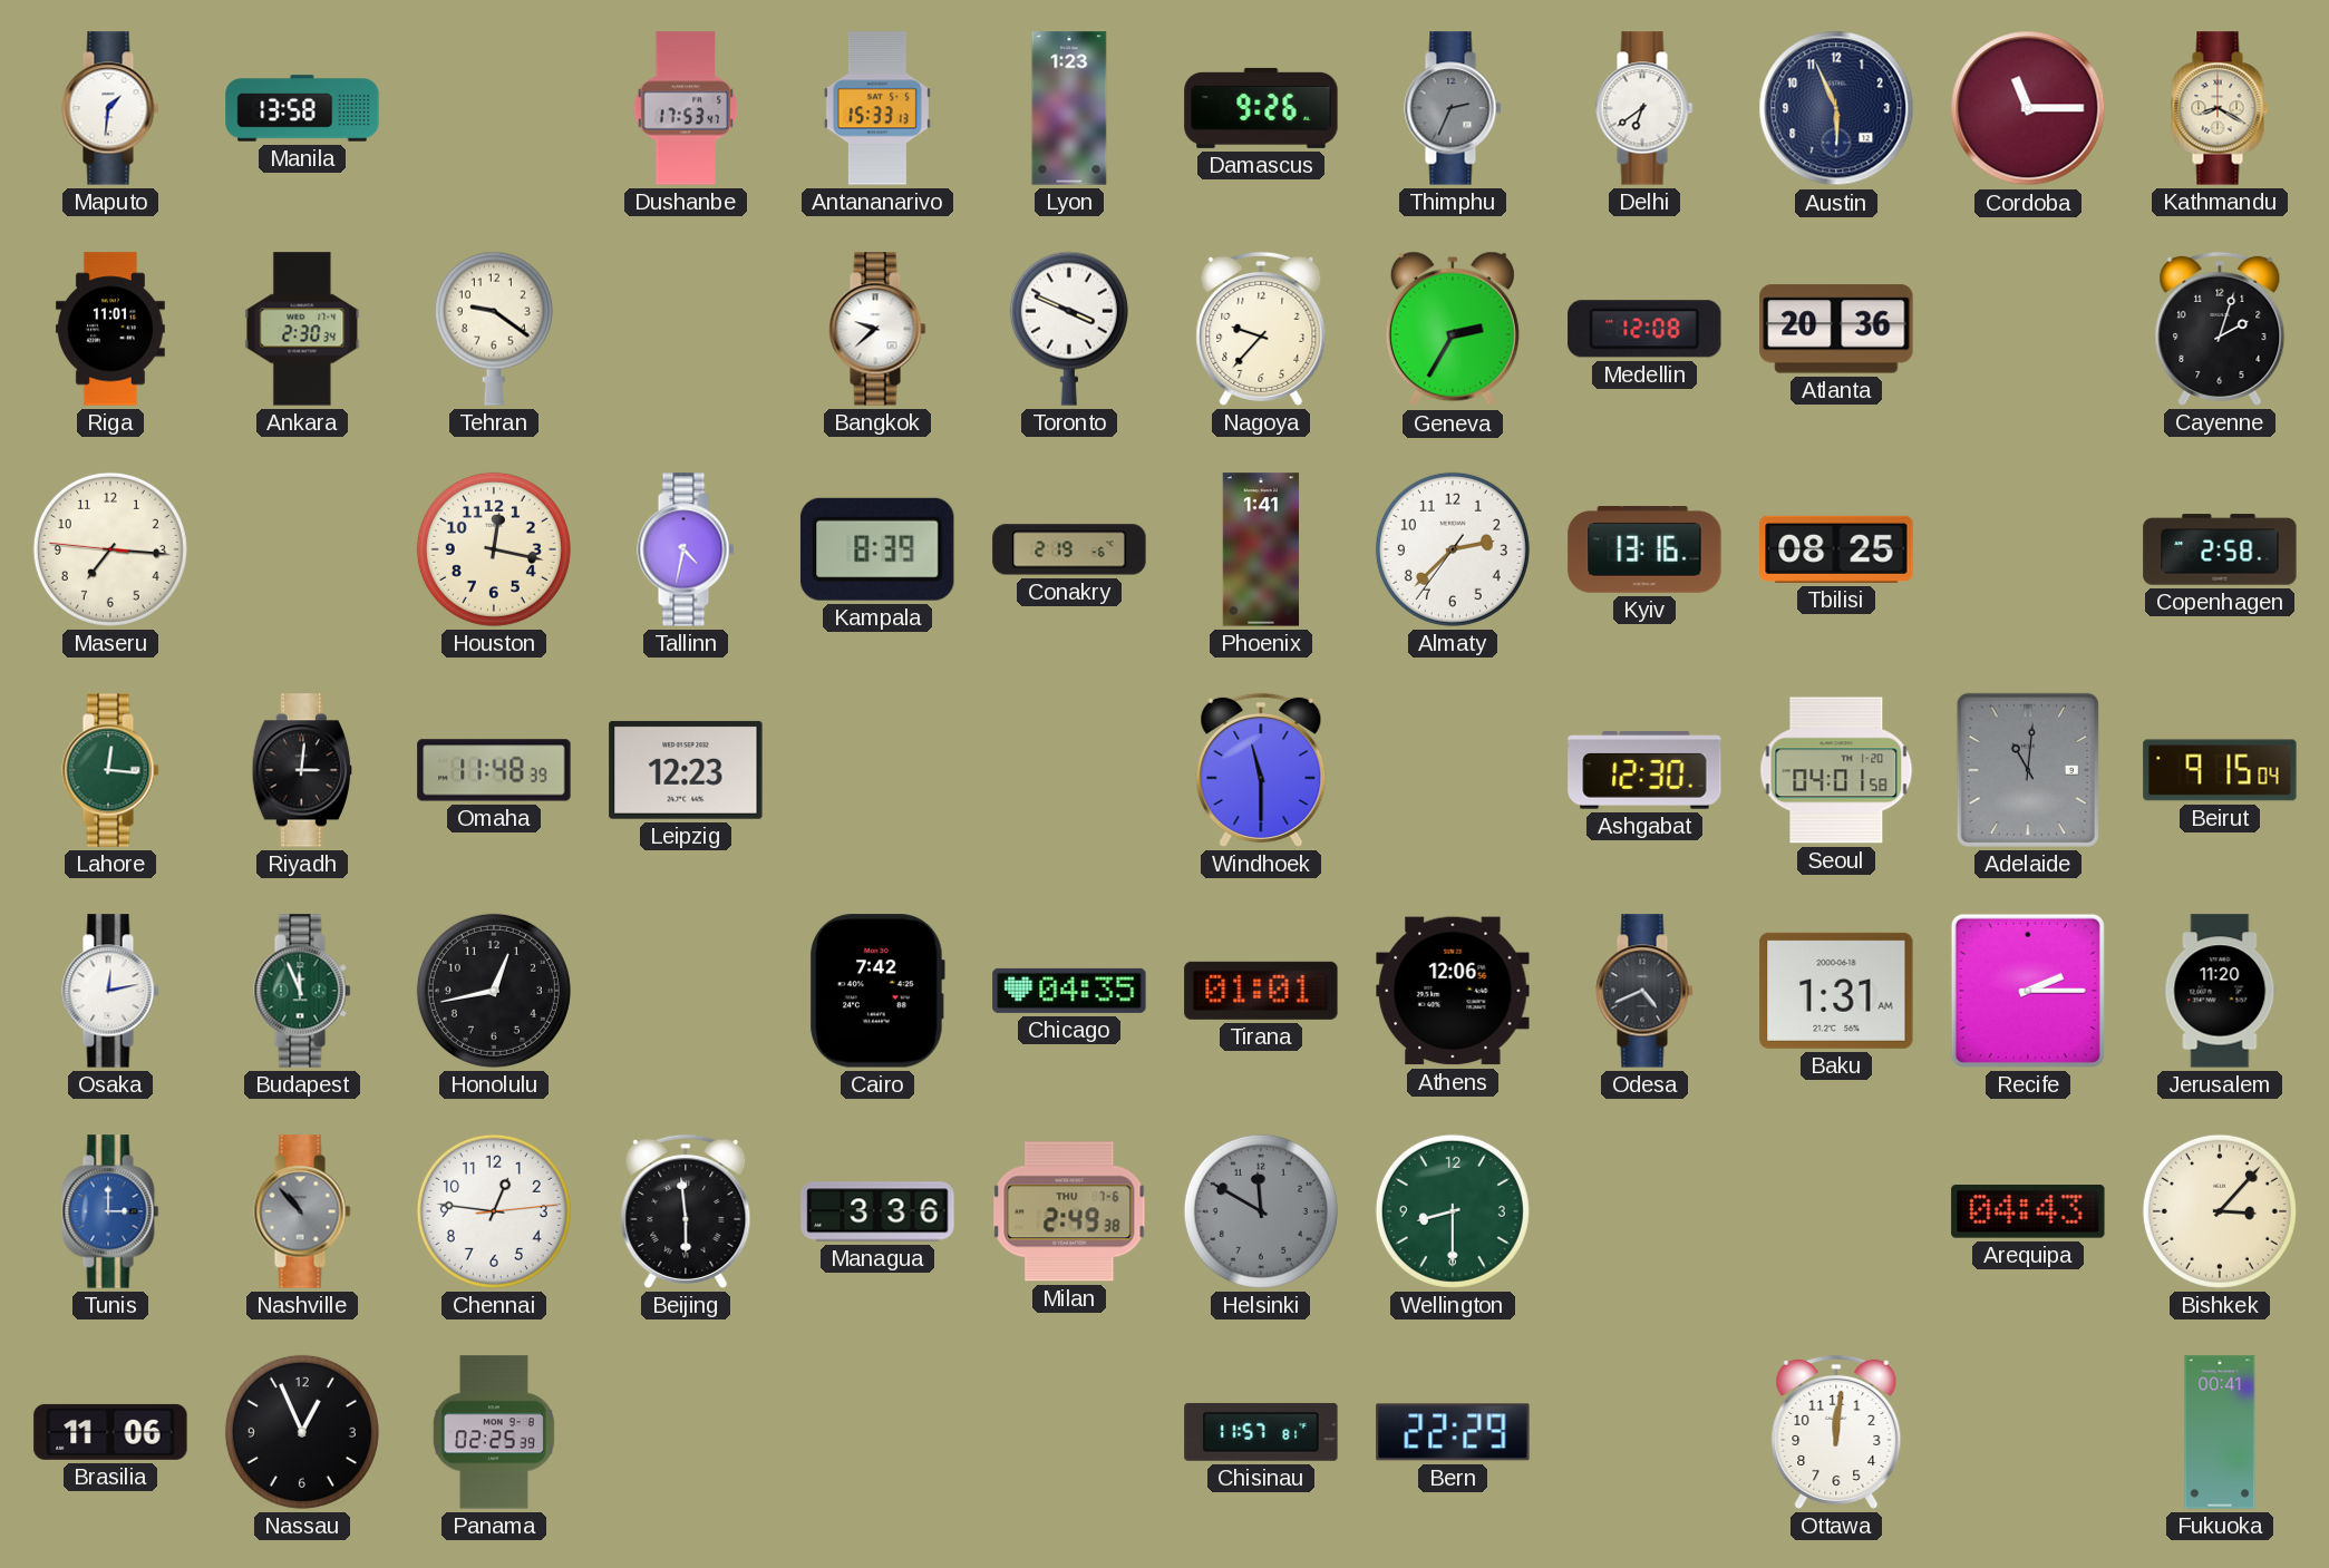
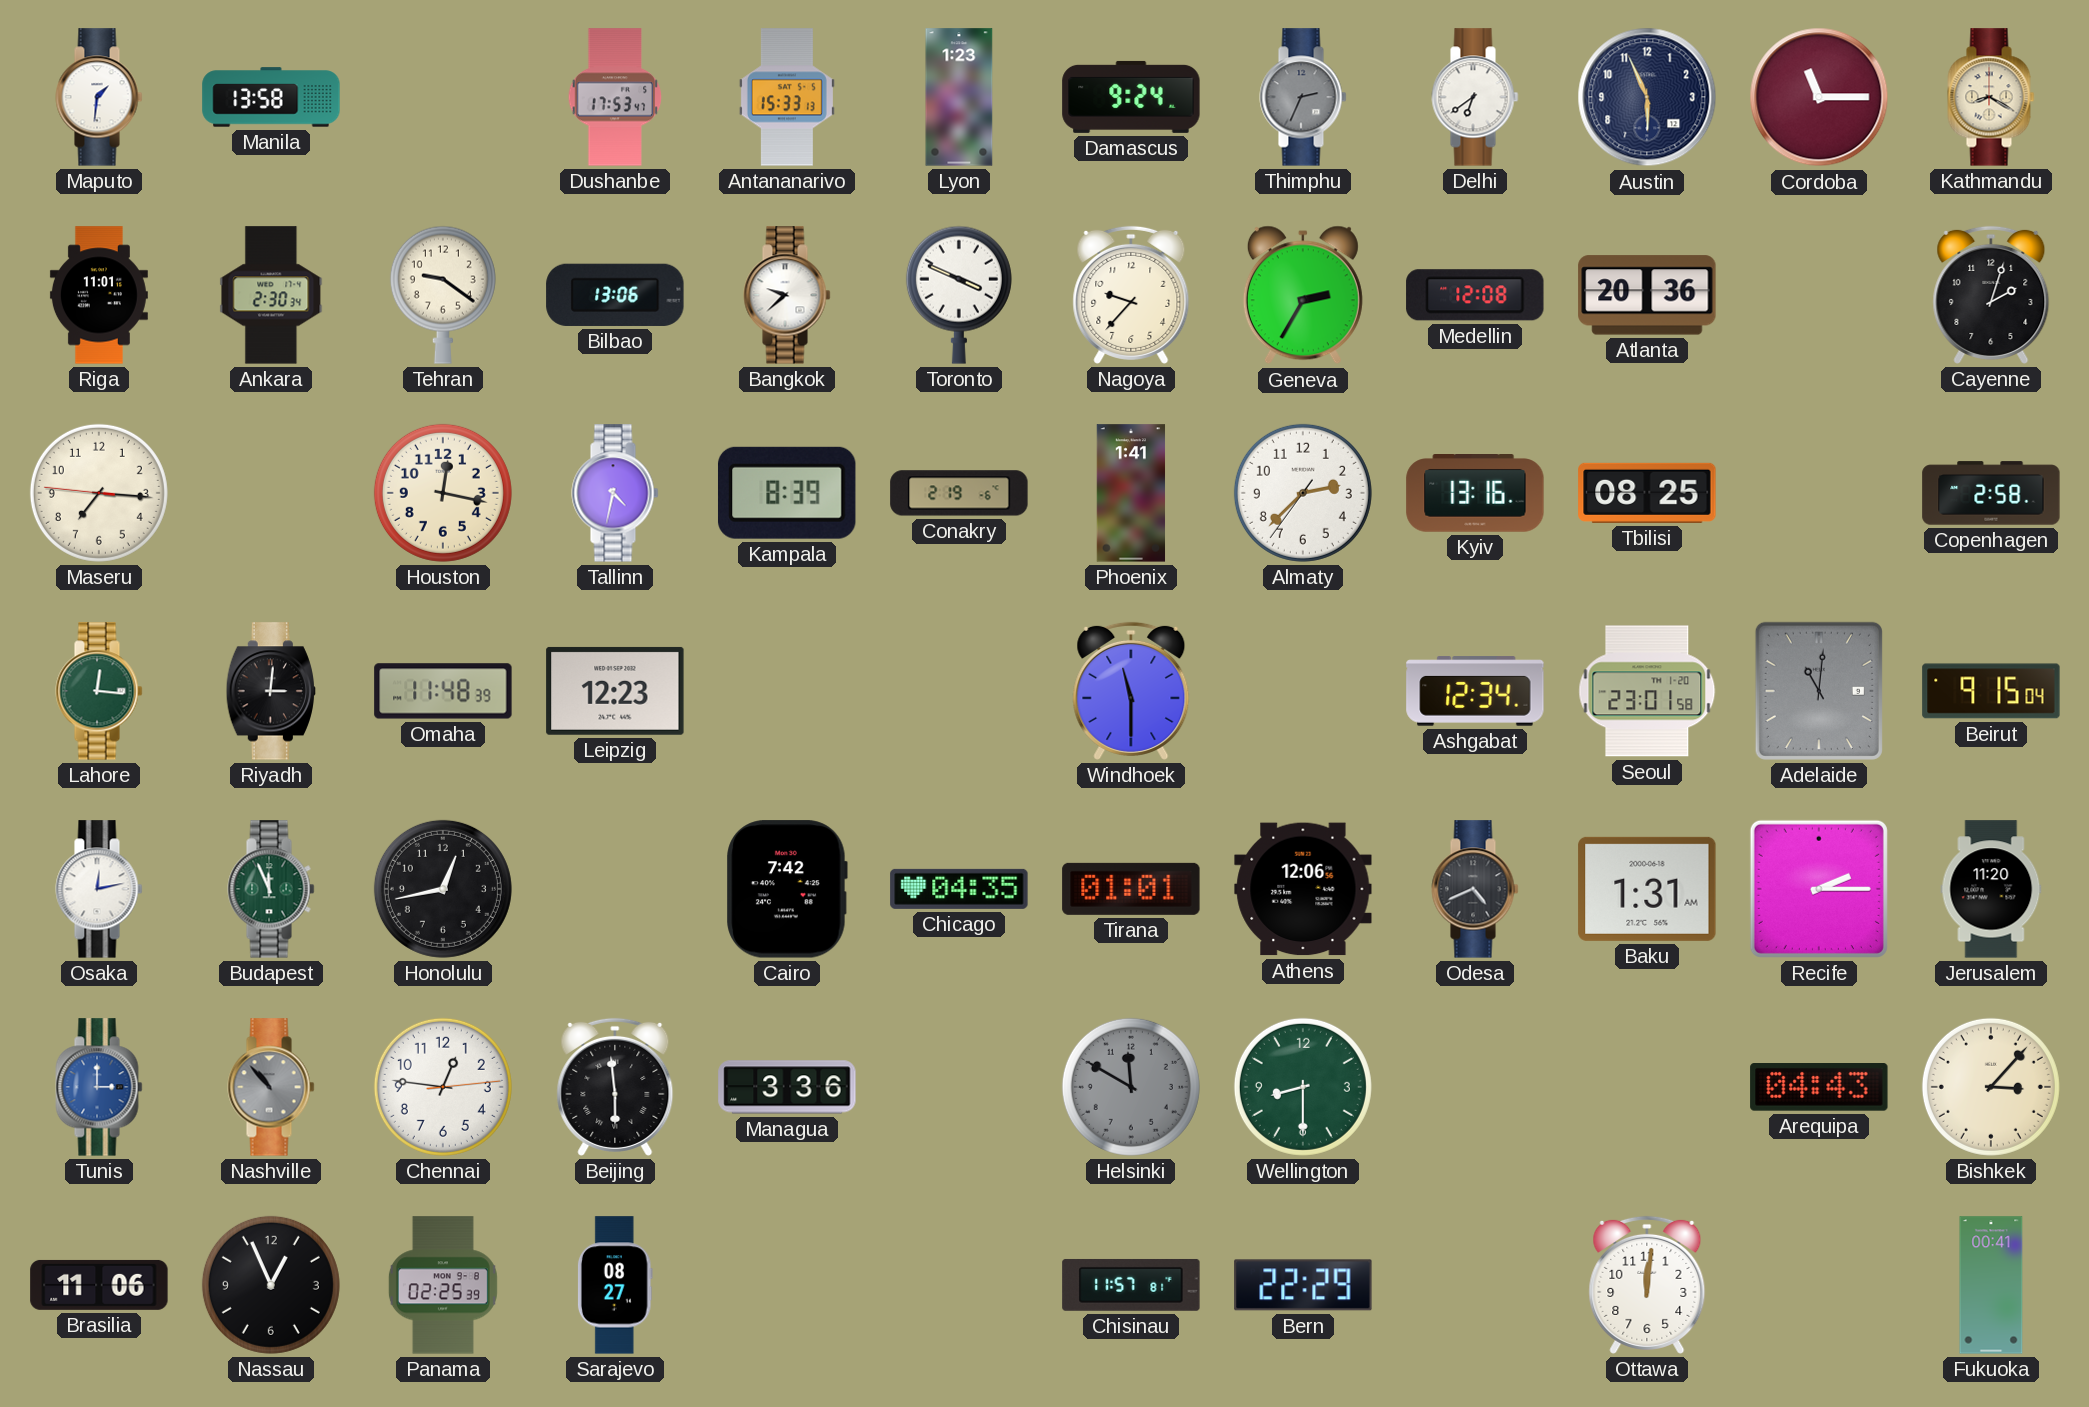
Damascus: 9:26 -> 9:24
Bilbao: none -> 13:06
Ashgabat: 12:30 -> 12:34
Seoul: 04:01 -> 23:01
Milan: 2:49 -> none
Sarajevo: none -> 08:27
